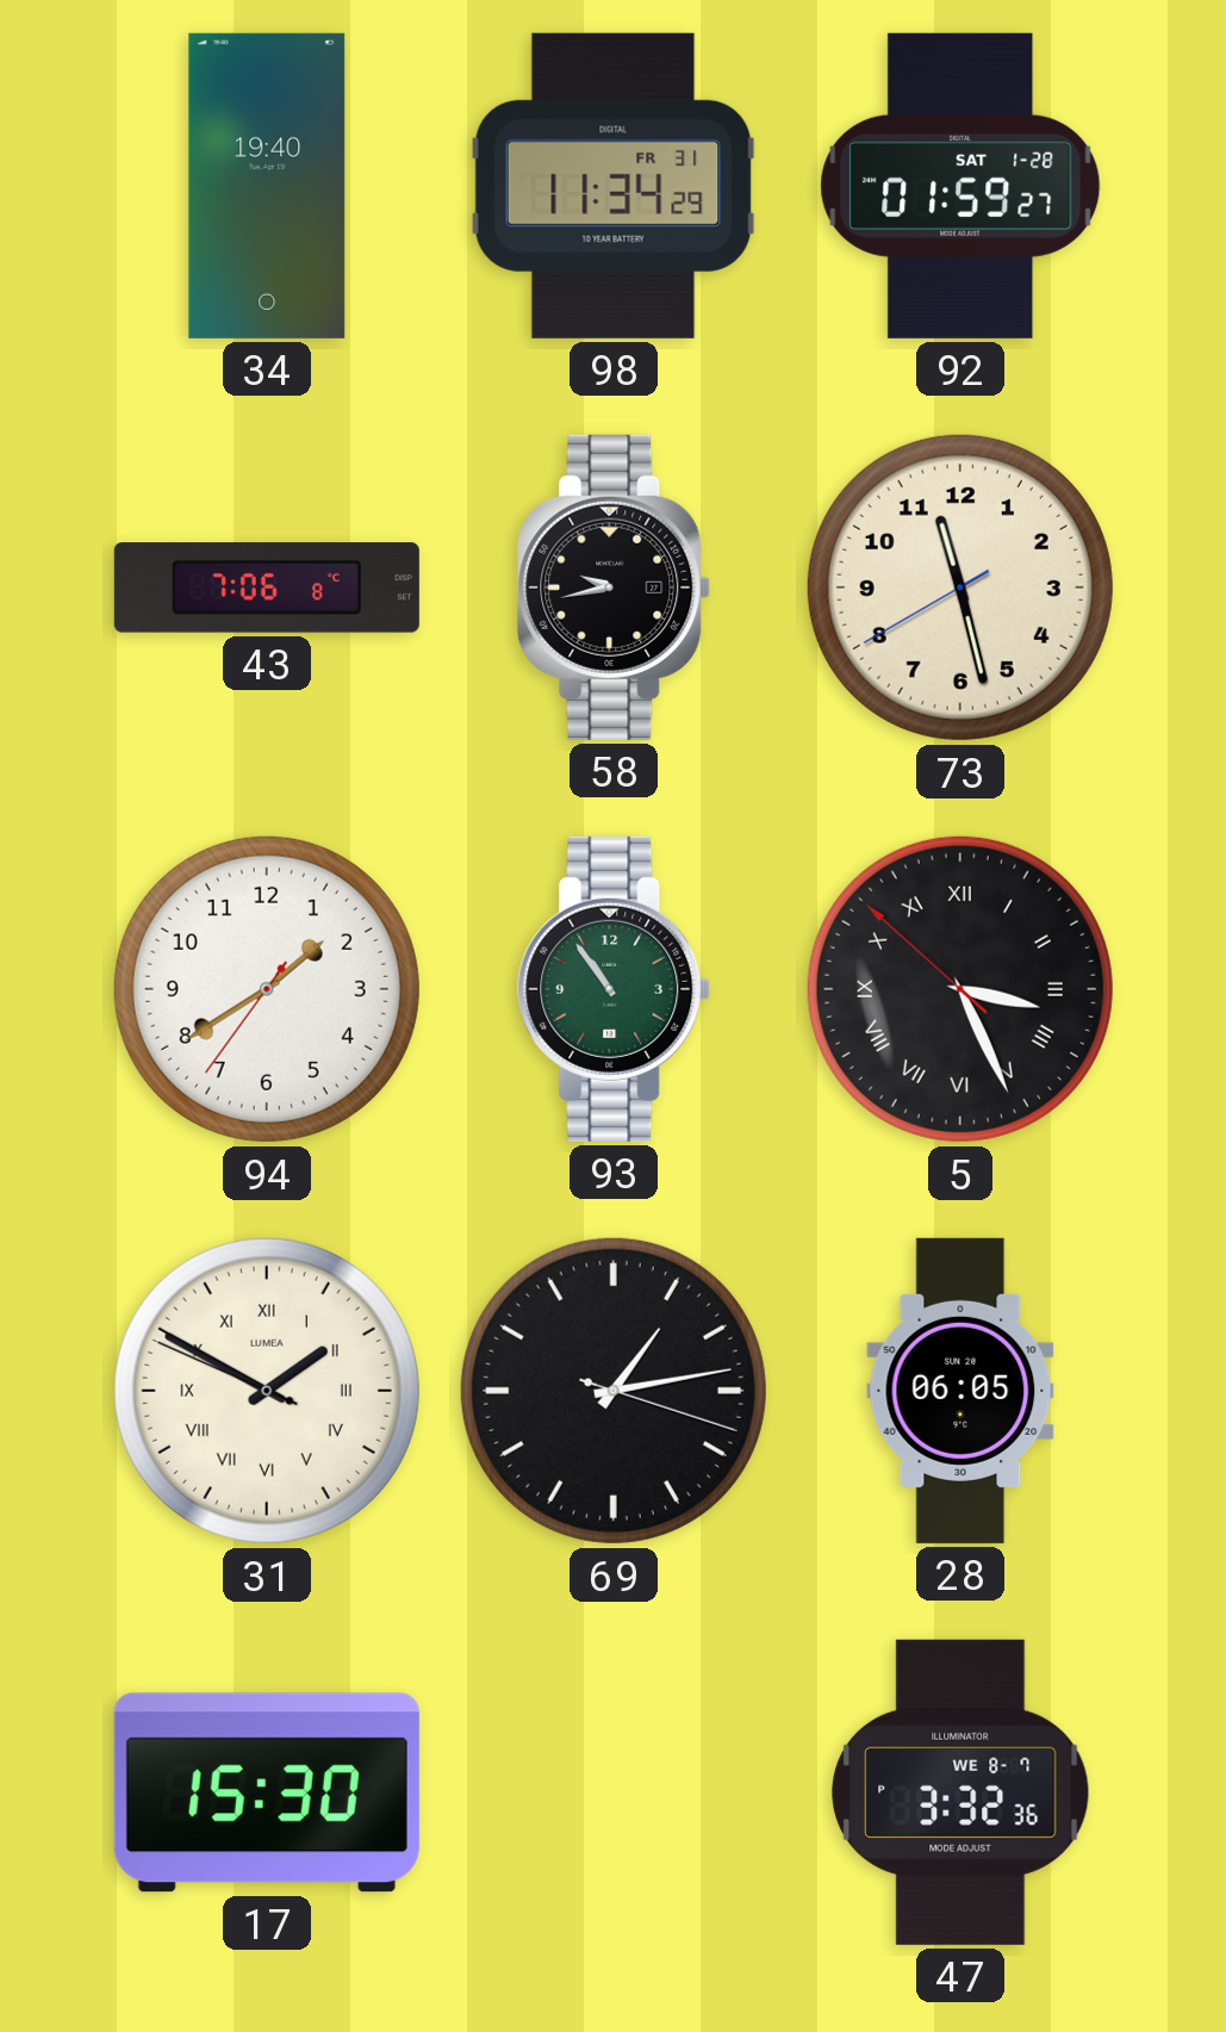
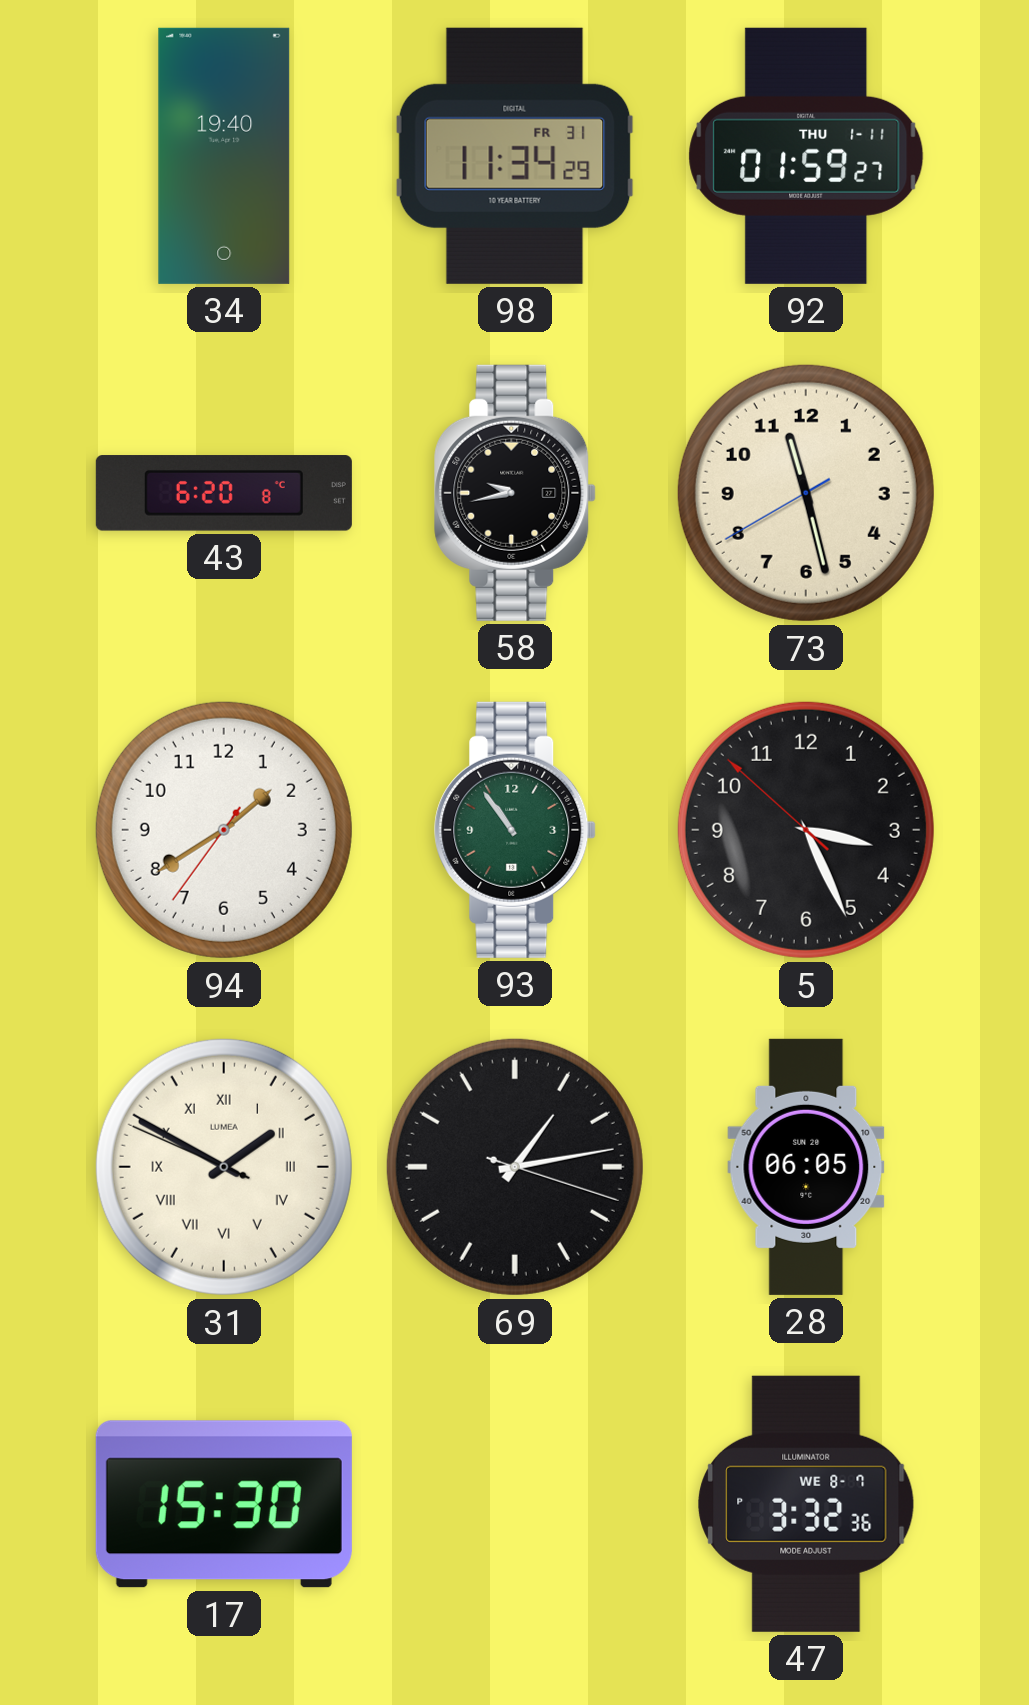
92 date: SAT 1-28 -> THU 1-11
43: 7:06 -> 6:20
5 numerals: Roman -> Arabic
